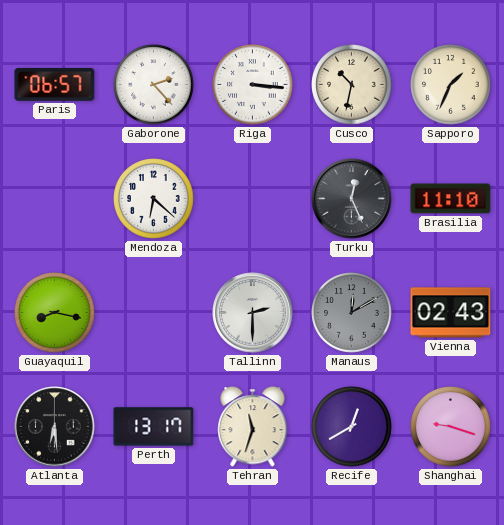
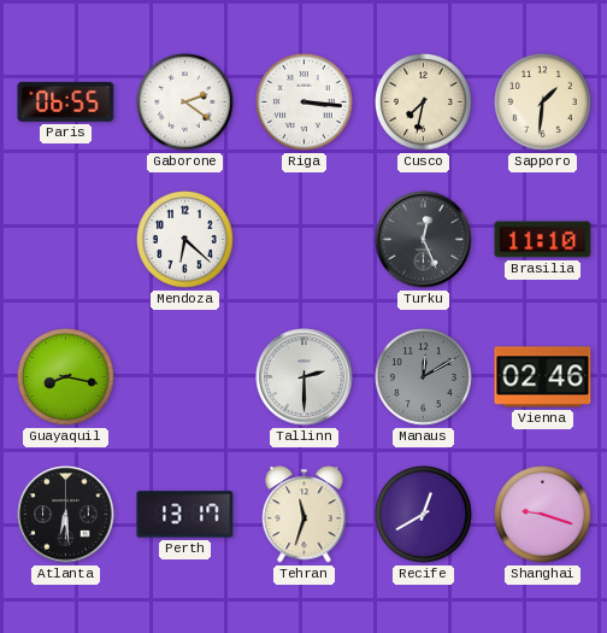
Paris: 06:57 -> 06:55
Gaborone: 2:23 -> 2:21
Cusco: 10:32 -> 7:32
Sapporo: 1:34 -> 1:31
Vienna: 02:43 -> 02:46
